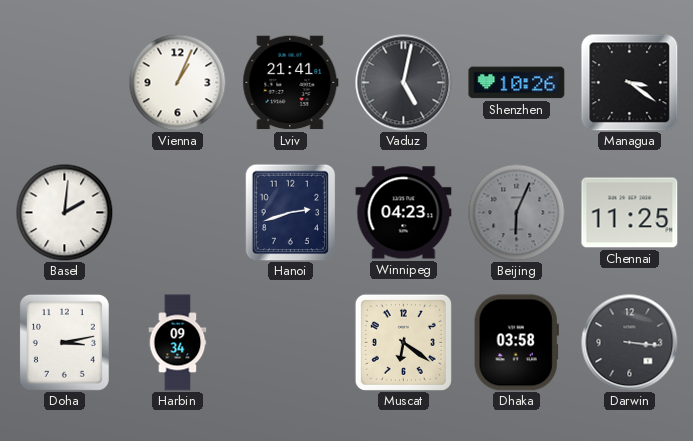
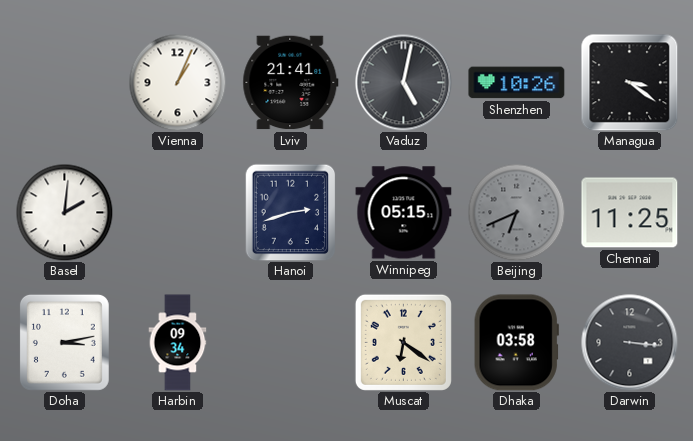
Winnipeg: 04:23 -> 05:15
Beijing: 6:04 -> 6:41
